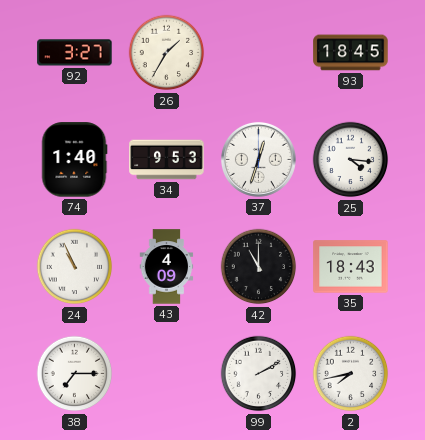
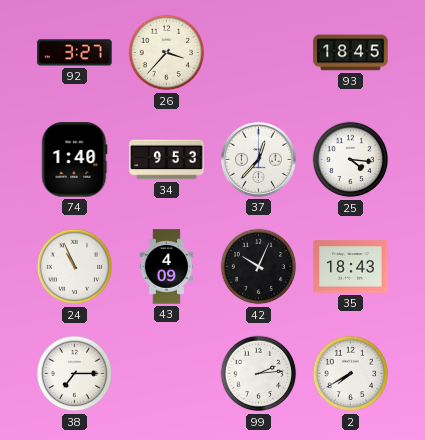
26: 1:35 -> 3:37
37: 12:33 -> 12:37
42: 11:00 -> 10:04
99: 2:10 -> 2:14
2: 7:43 -> 7:40
